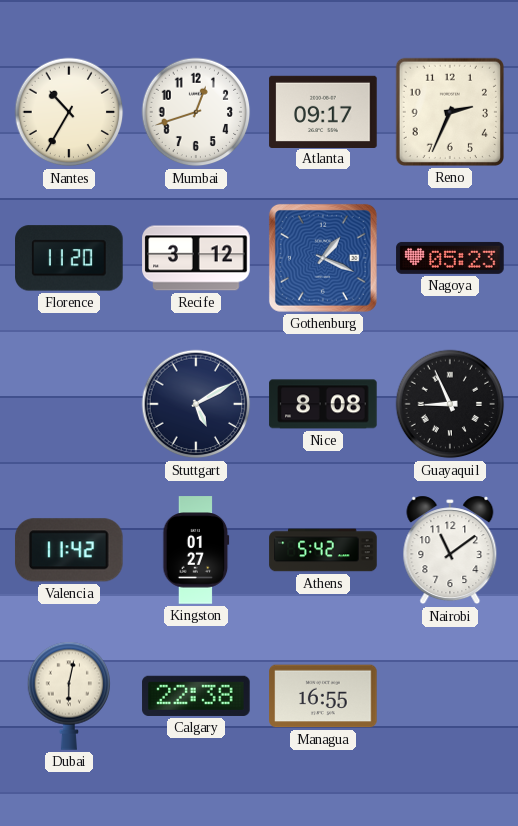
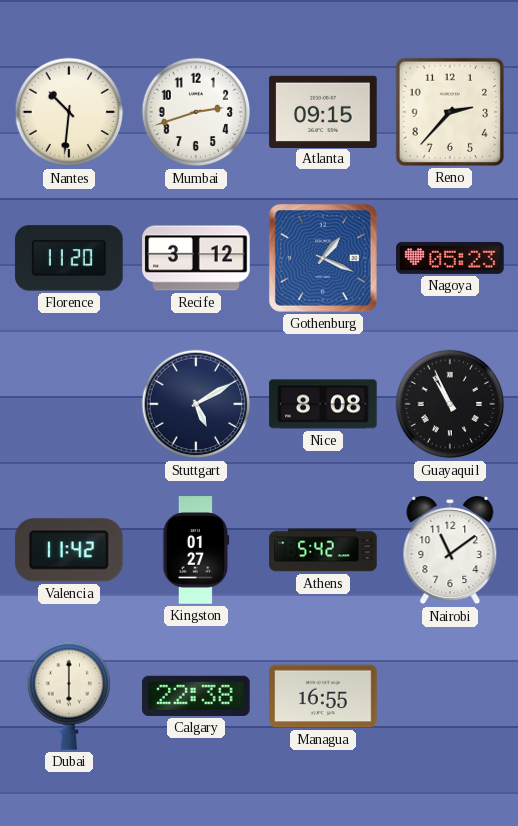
Nantes: 10:35 -> 10:31
Mumbai: 12:42 -> 2:42
Atlanta: 09:17 -> 09:15
Reno: 2:34 -> 2:37
Guayaquil: 8:56 -> 10:56
Dubai: 6:02 -> 6:00
